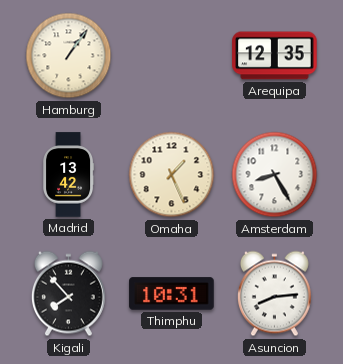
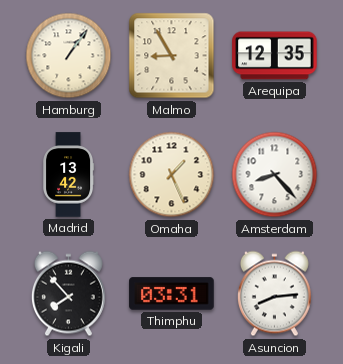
Malmo: none -> 8:55
Amsterdam: 8:25 -> 8:23
Thimphu: 10:31 -> 03:31
